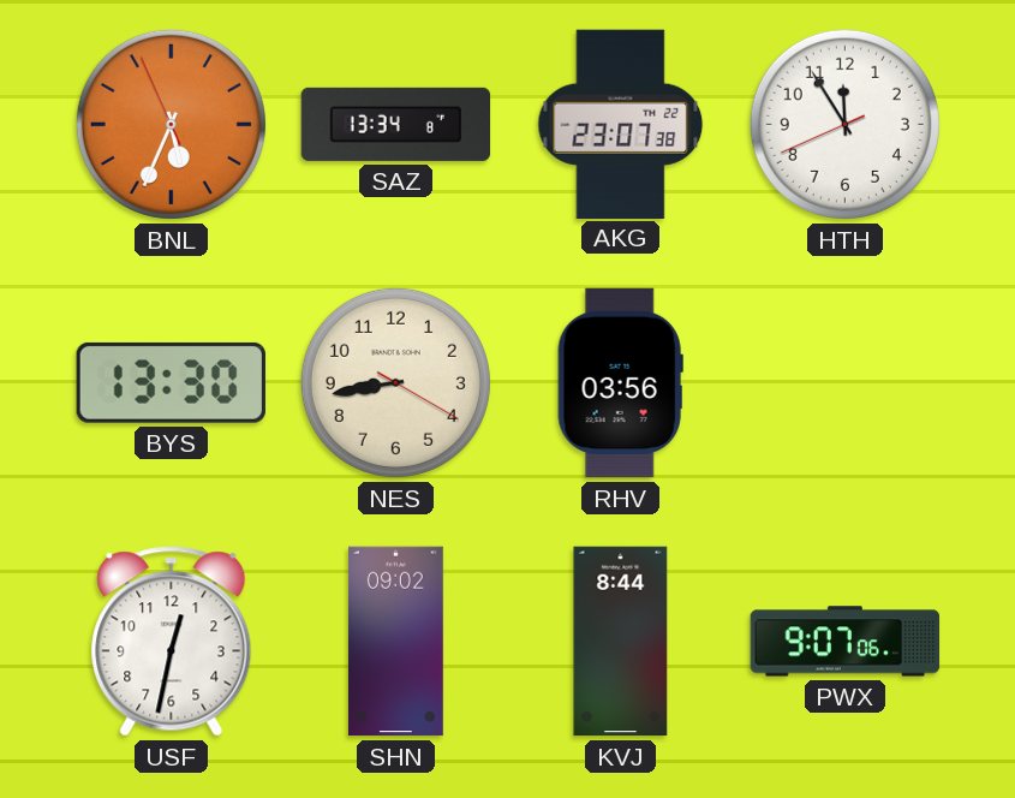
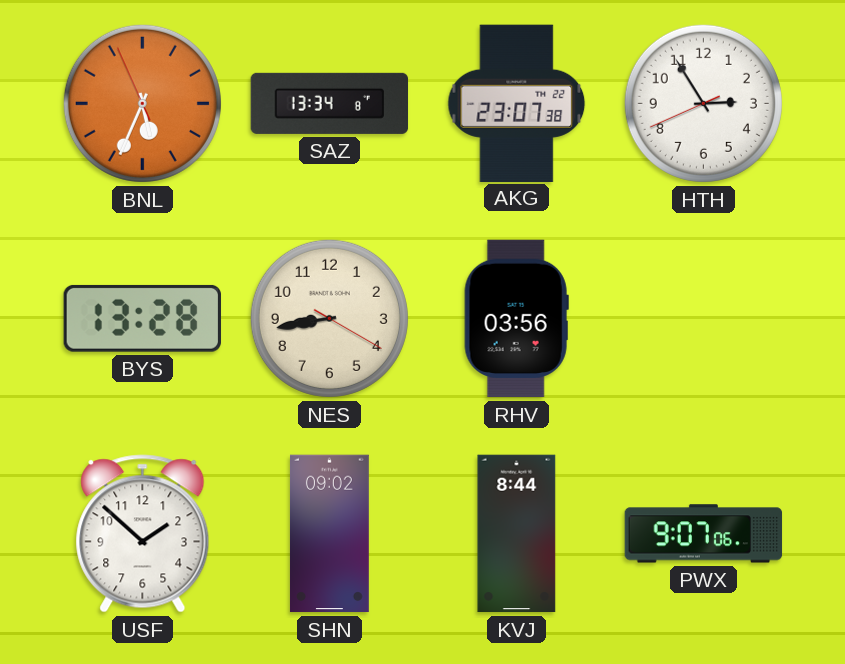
HTH: 11:54 -> 2:54
BYS: 13:30 -> 13:28
USF: 12:32 -> 1:52
